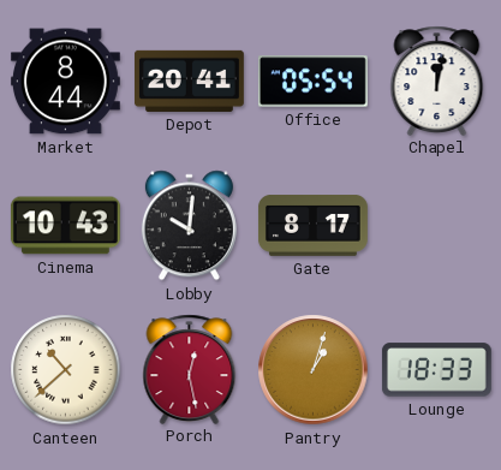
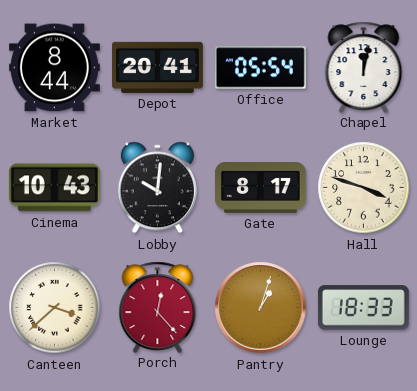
Hall: none -> 3:48
Canteen: 10:38 -> 3:38
Porch: 12:28 -> 12:23
